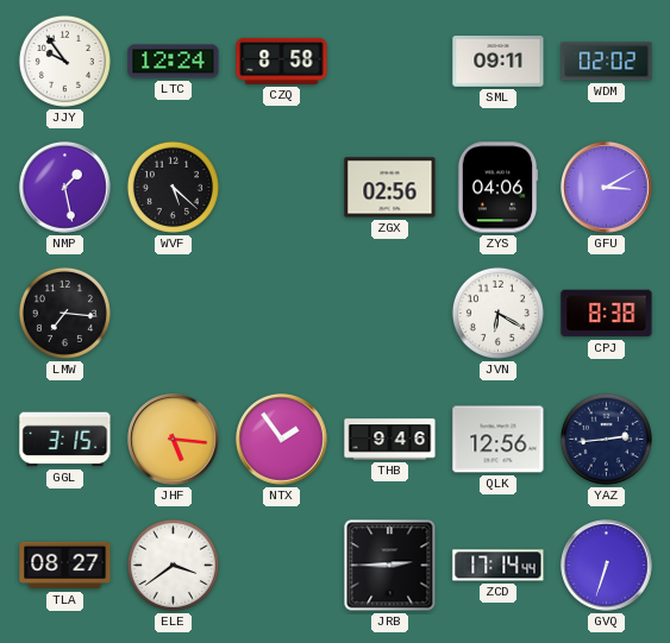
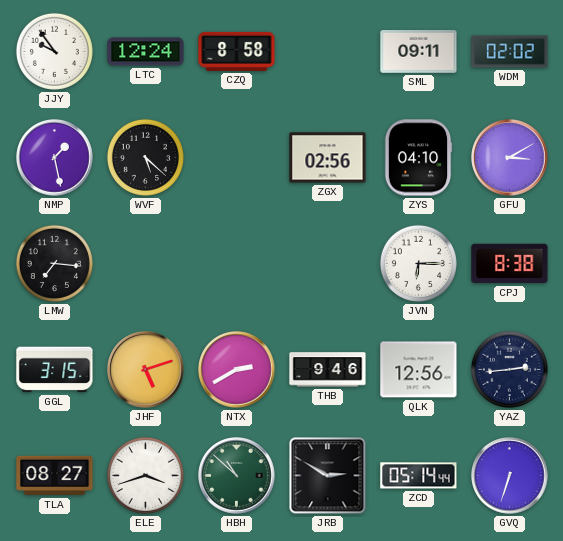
ZYS: 04:06 -> 04:10
JVN: 6:20 -> 6:15
JHF: 5:16 -> 5:12
NTX: 1:54 -> 2:40
ELE: 3:39 -> 3:42
HBH: none -> 10:52
JRB: 2:45 -> 2:50
ZCD: 17:14 -> 05:14
